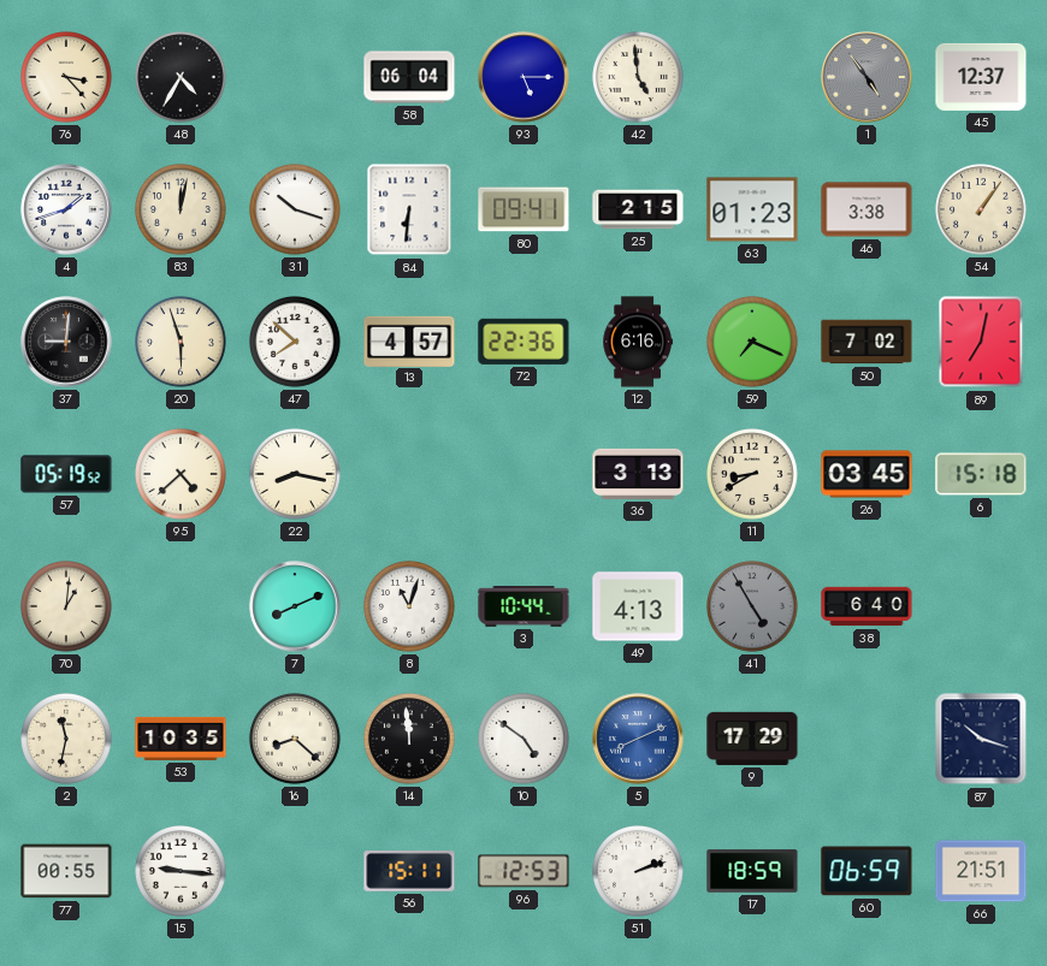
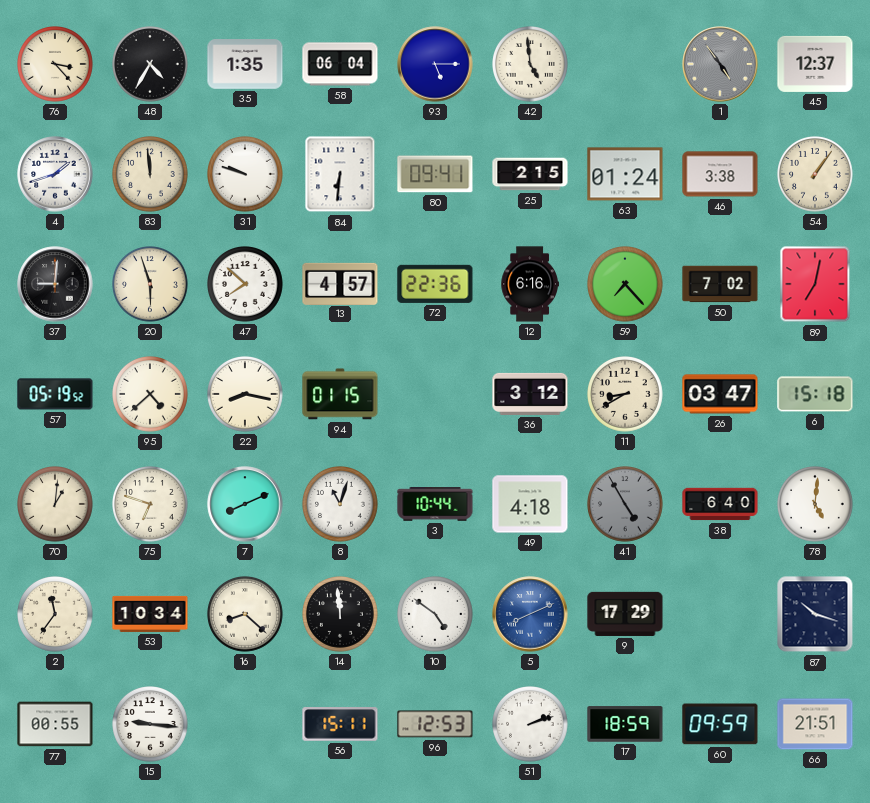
35: none -> 1:35
83: 12:02 -> 11:59
31: 10:18 -> 9:48
63: 01:23 -> 01:24
59: 7:19 -> 7:23
94: none -> 01:15
36: 3:13 -> 3:12
26: 03:45 -> 03:47
75: none -> 6:48
49: 4:13 -> 4:18
78: none -> 5:01
2: 11:32 -> 11:36
53: 10:35 -> 10:34
60: 06:59 -> 09:59
